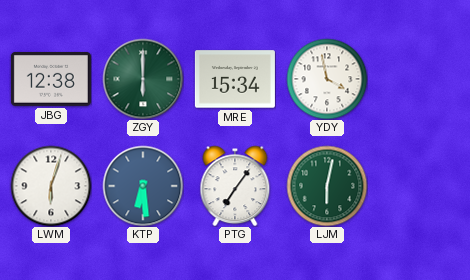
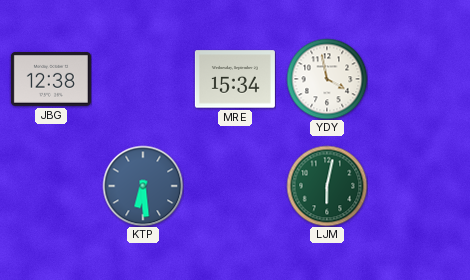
ZGY: 6:00 -> none
LWM: 6:03 -> none
PTG: 7:06 -> none
